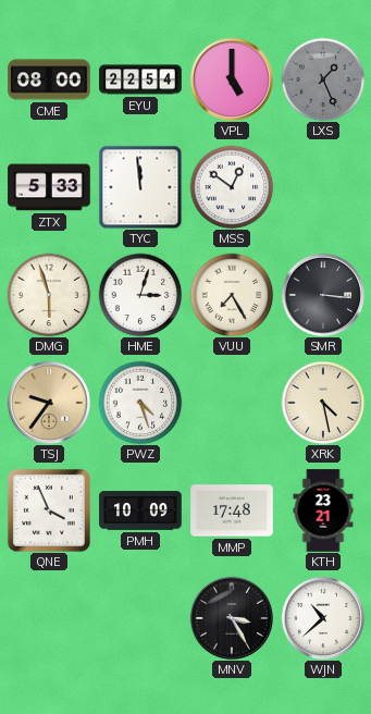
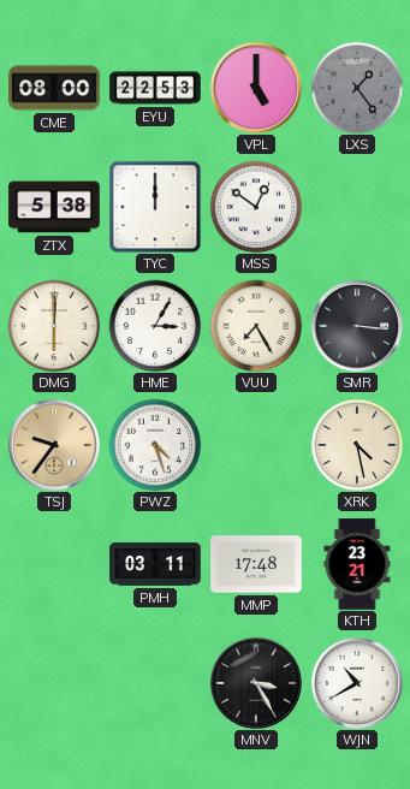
EYU: 22:54 -> 22:53
LXS: 1:26 -> 1:24
ZTX: 5:33 -> 5:38
TYC: 11:59 -> 12:00
DMG: 5:57 -> 6:00
HME: 3:03 -> 3:05
QNE: 3:56 -> none
PMH: 10:09 -> 03:11
WJN: 10:38 -> 10:40
